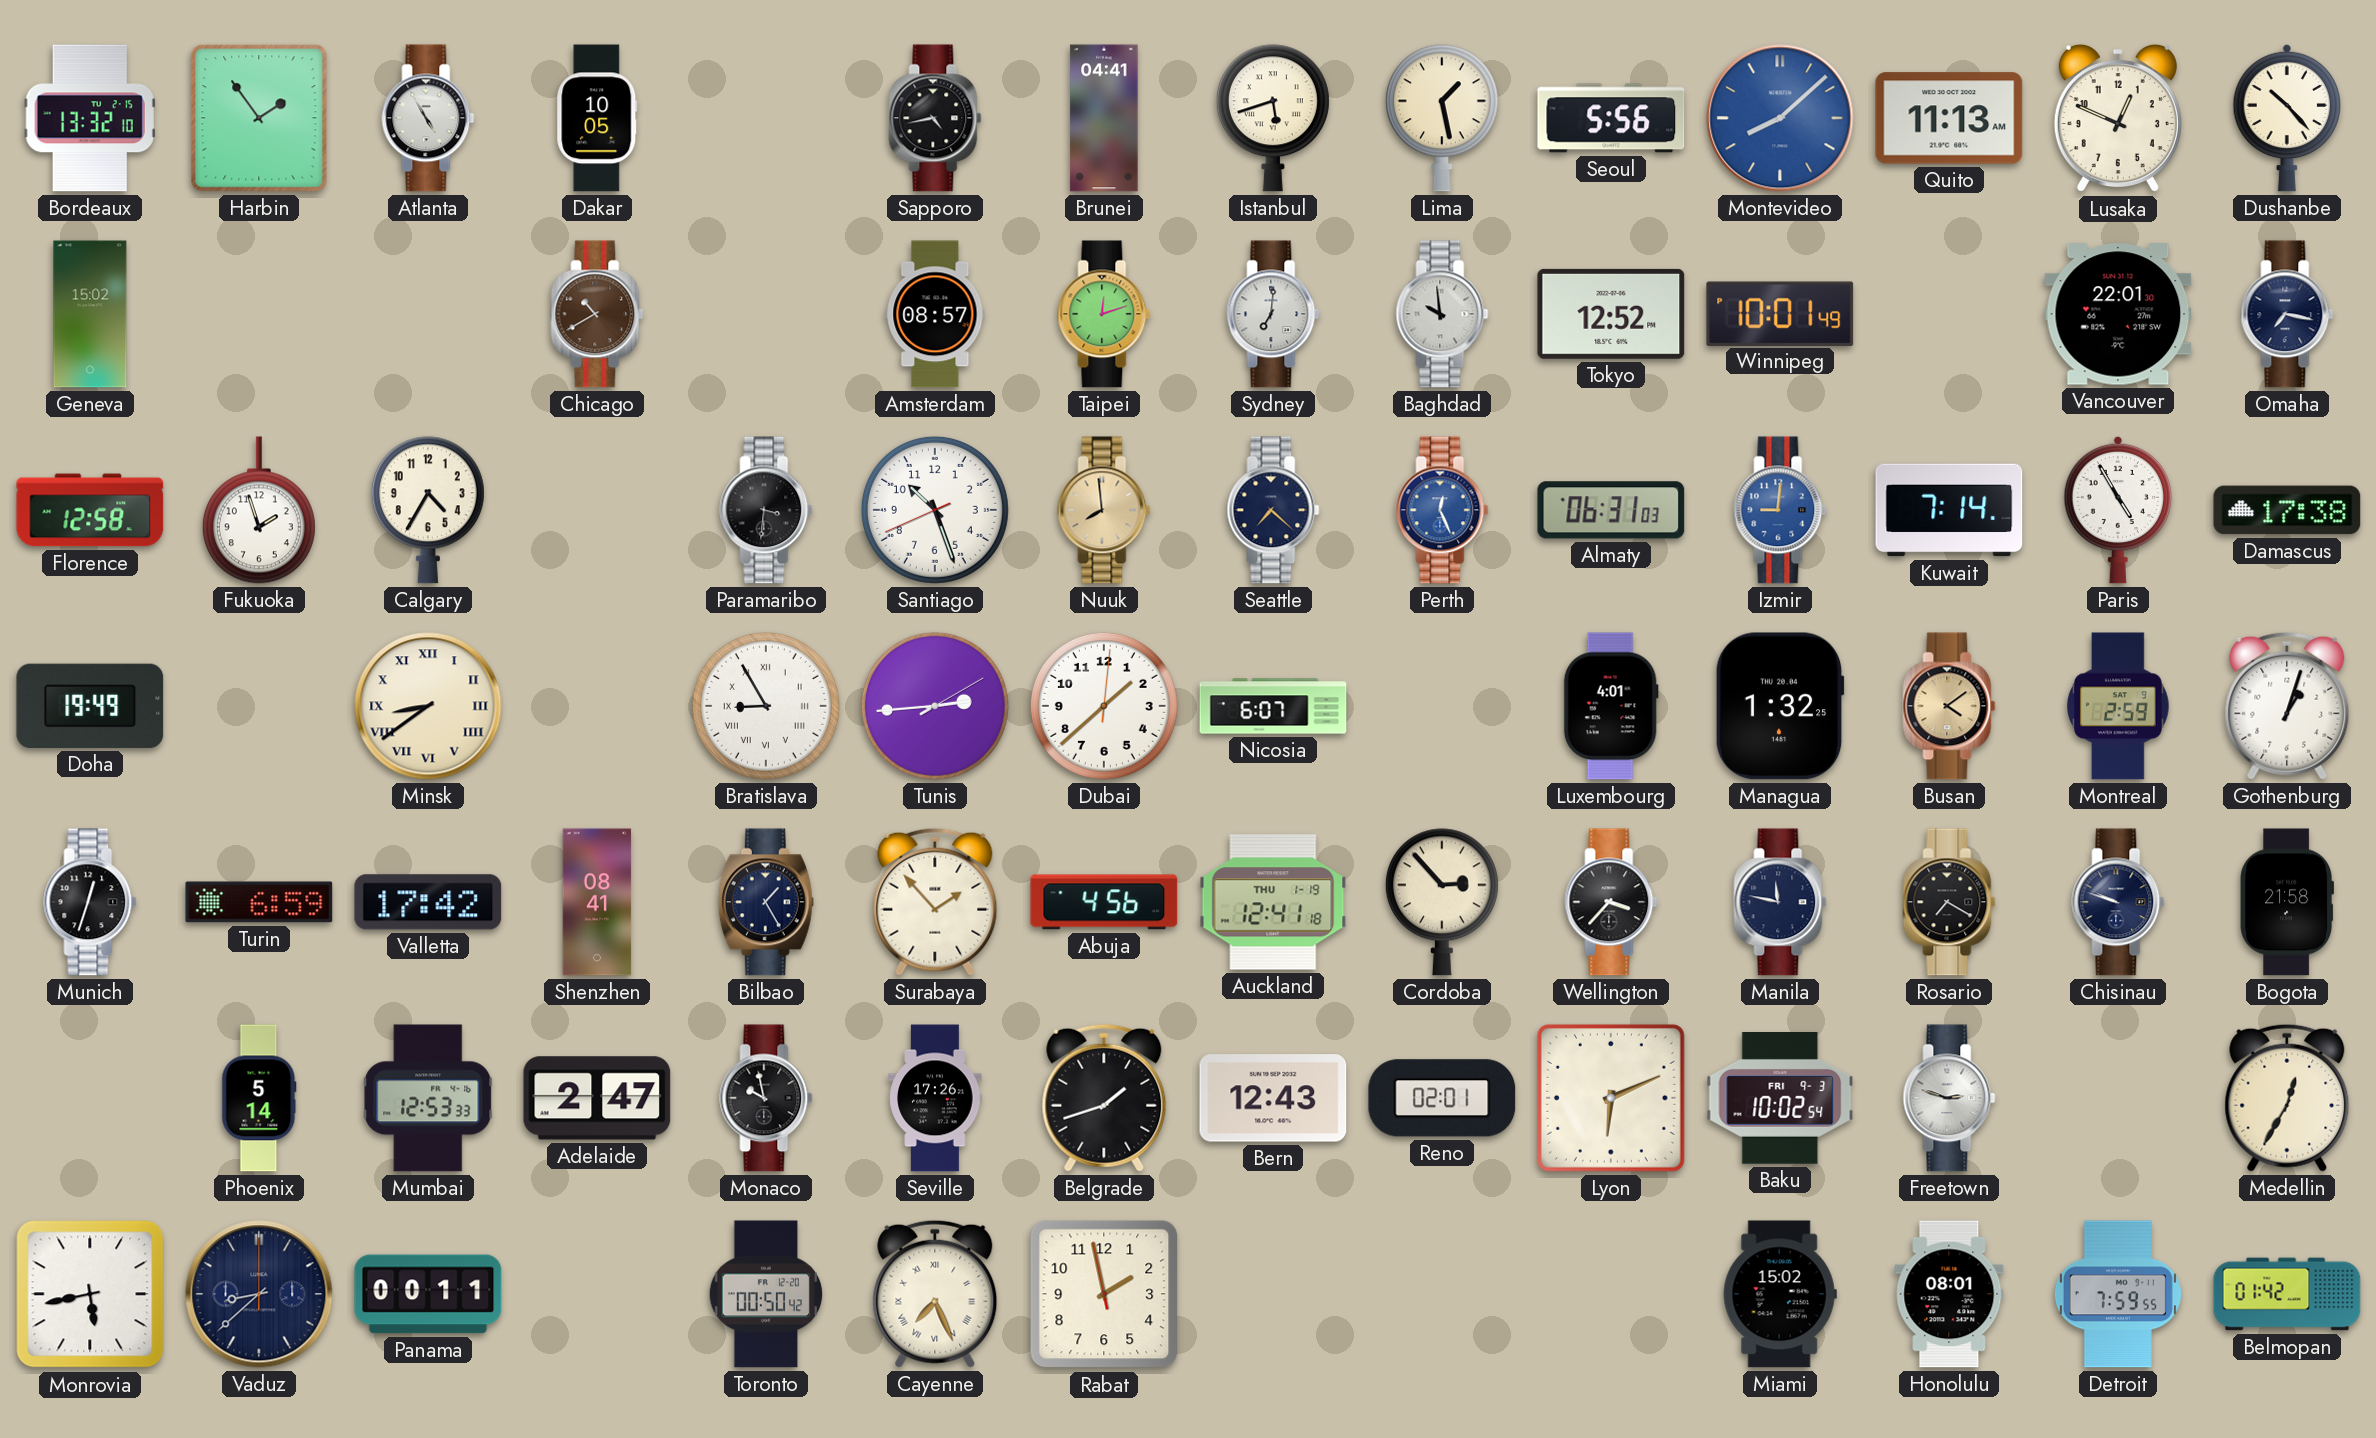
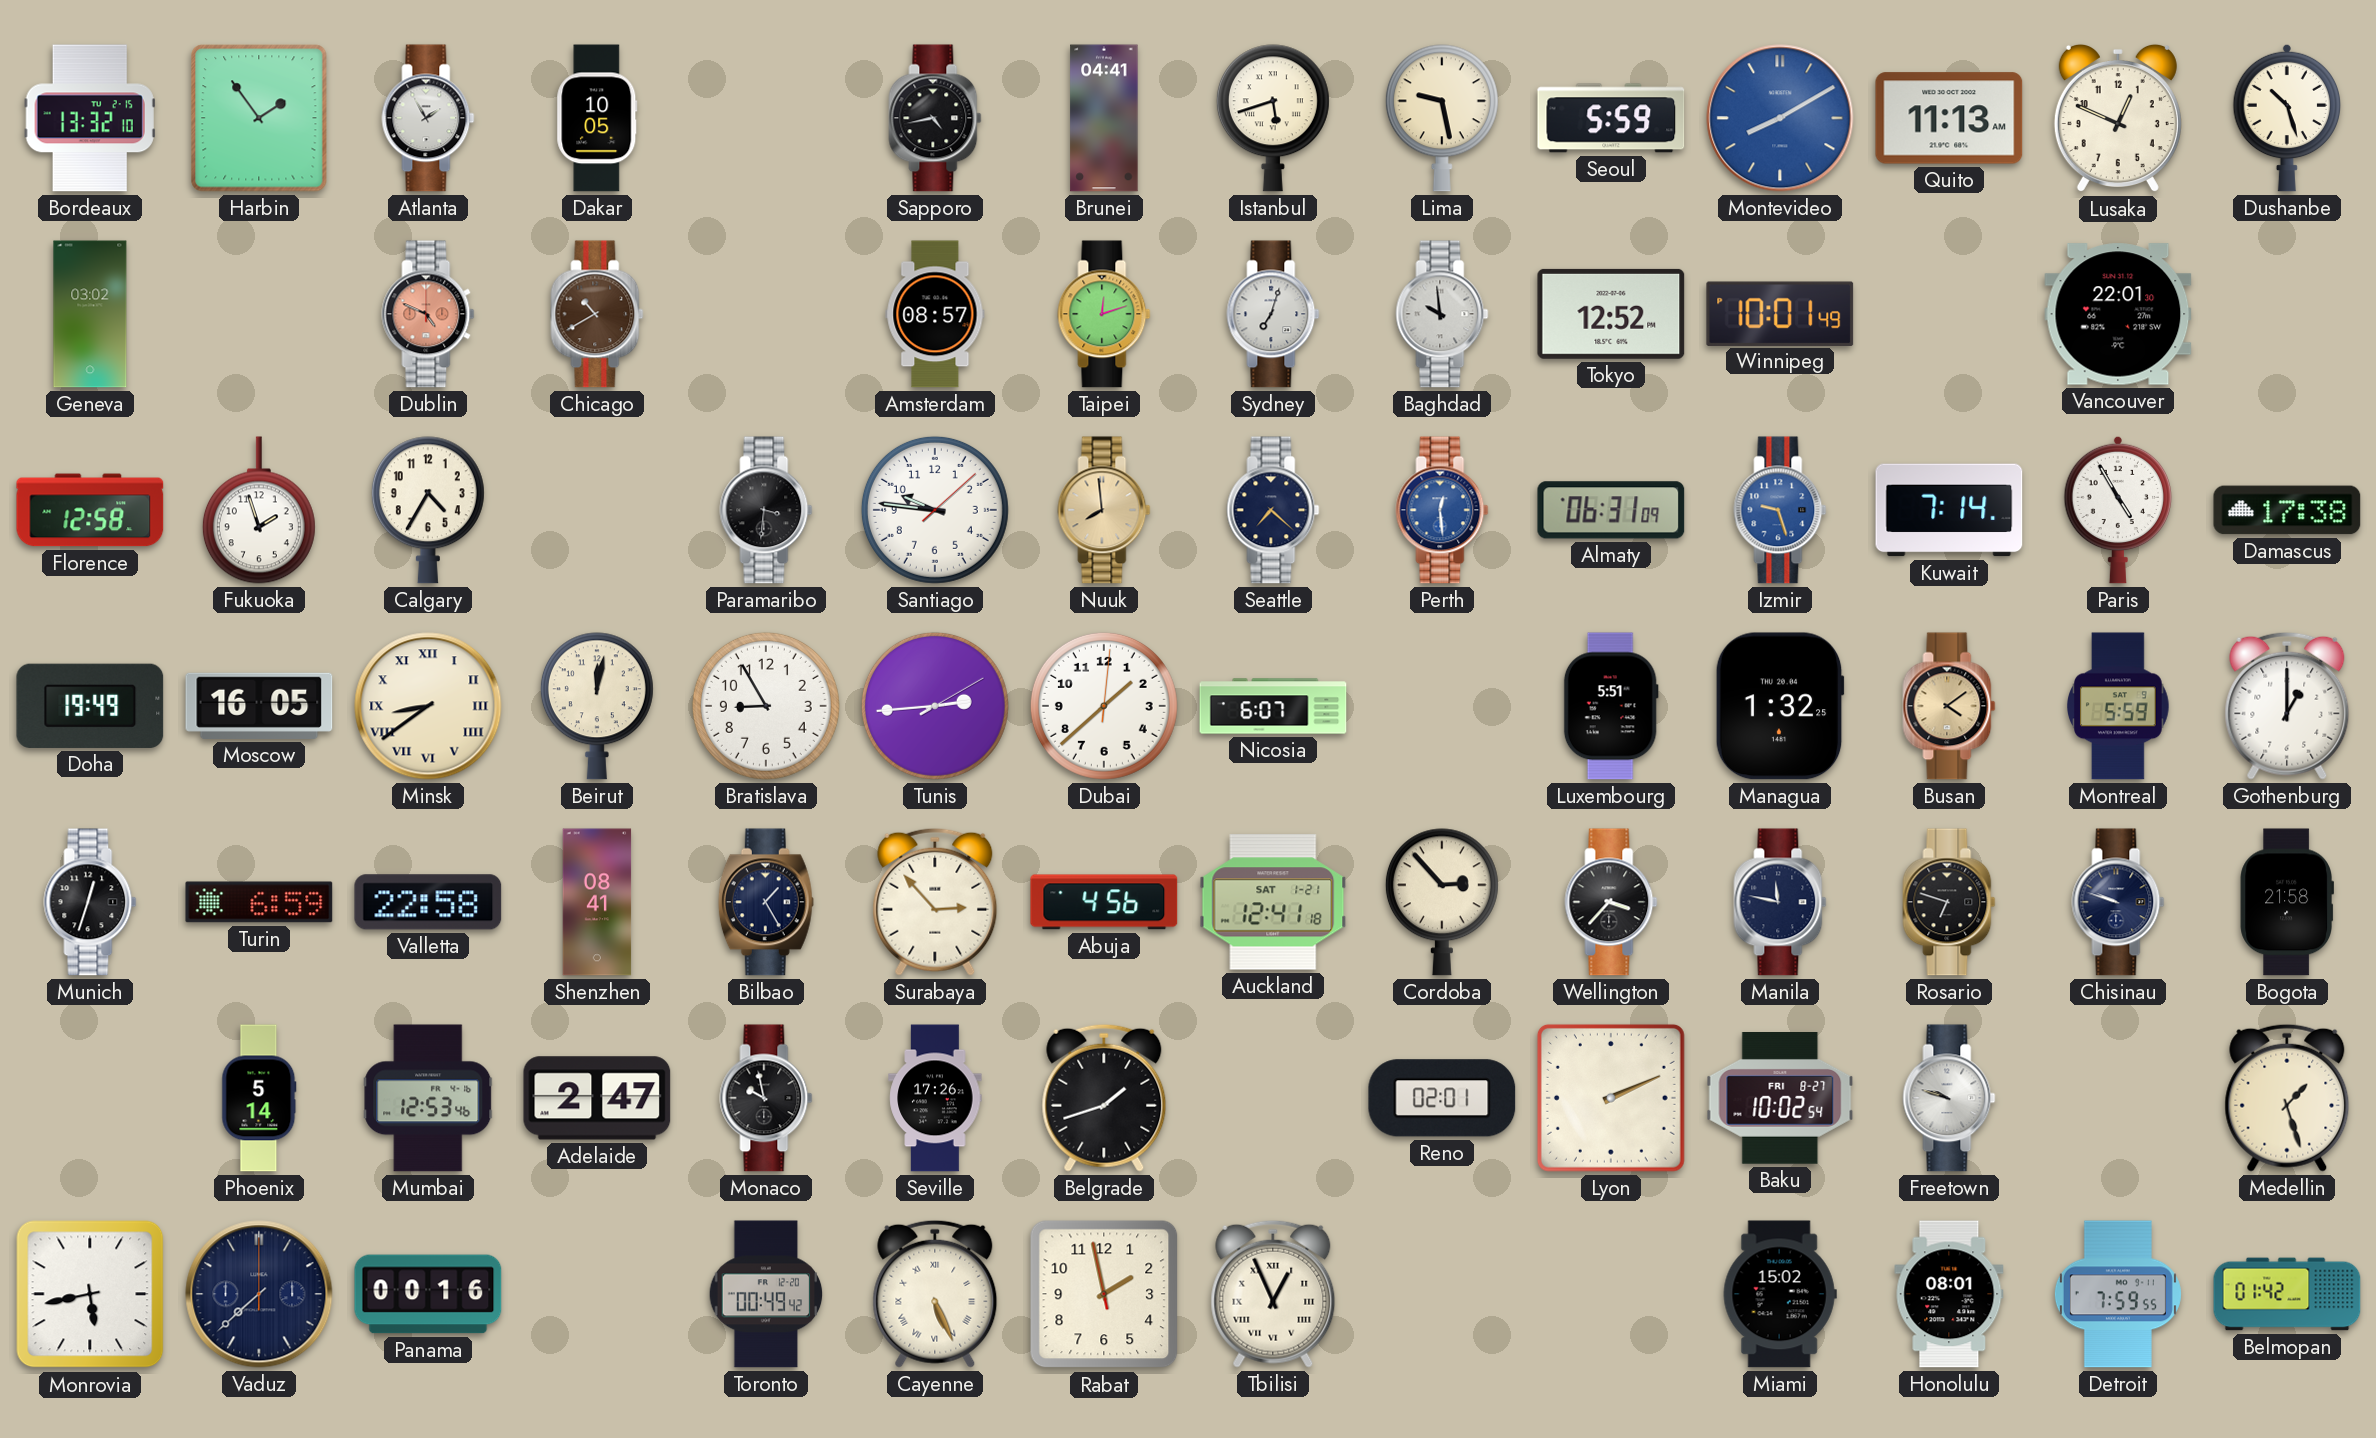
Atlanta: 4:55 -> 1:55
Lima: 1:28 -> 9:28
Seoul: 5:56 -> 5:59
Montevideo: 8:08 -> 8:10
Dushanbe: 10:23 -> 10:27
Geneva: 15:02 -> 03:02
Dublin: none -> 4:49
Sydney: 7:01 -> 7:03
Omaha: 7:17 -> none
Santiago: 10:26 -> 9:46
Perth: 12:26 -> 12:29
Almaty: 06:31:03 -> 06:31:09
Izmir: 9:01 -> 9:27
Moscow: none -> 16:05
Beirut: none -> 12:02
Bratislava numerals: Roman -> Arabic
Luxembourg: 4:01 -> 5:51
Montreal: 2:59 -> 5:59
Gothenburg: 1:03 -> 1:00
Valletta: 17:42 -> 22:58
Surabaya: 1:53 -> 2:53
Auckland date: THU 1-19 -> SAT 1-21
Rosario: 7:20 -> 6:48
Mumbai: 12:53:33 -> 12:53:46
Bern: 12:43 -> none
Lyon: 6:11 -> 2:11
Baku date: FRI 9-3 -> FRI 8-27
Freetown: 2:48 -> 9:48
Medellin: 12:35 -> 1:27
Vaduz: 8:38 -> 7:38
Panama: 00:11 -> 00:16
Toronto: 00:50 -> 00:49
Cayenne: 7:26 -> 5:26
Tbilisi: none -> 12:56
